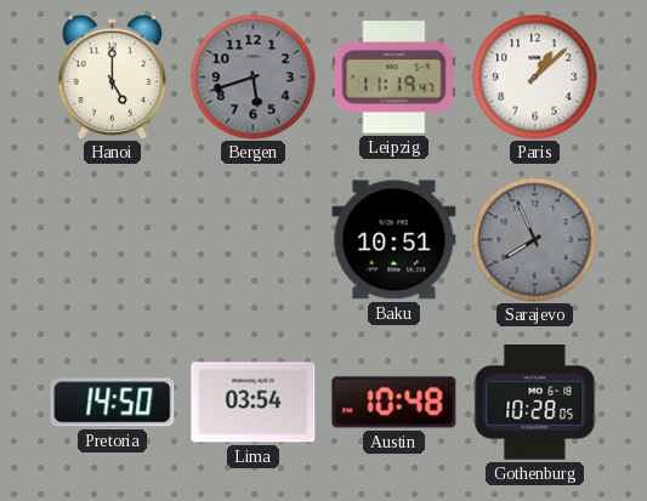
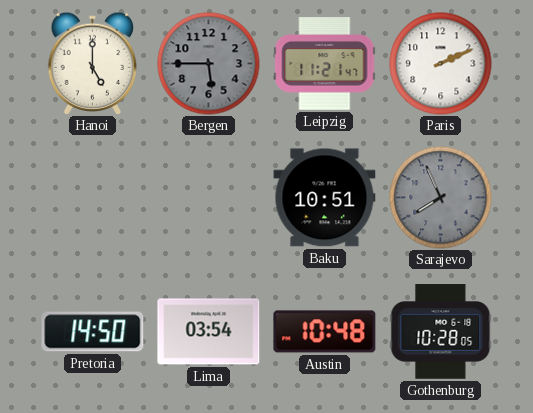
Bergen: 5:42 -> 5:45
Leipzig: 11:19 -> 11:21
Paris: 1:08 -> 2:11
